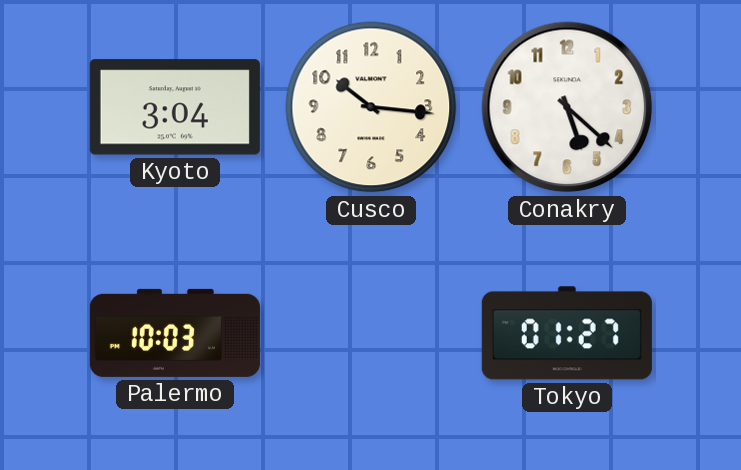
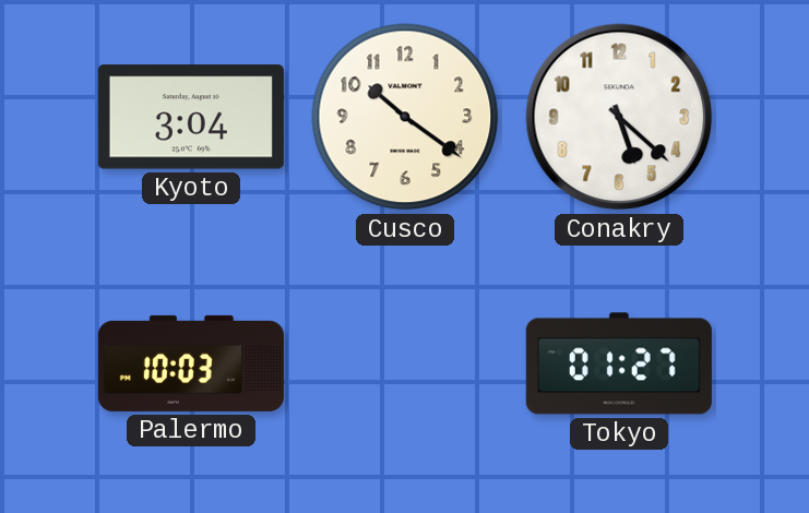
Cusco: 10:16 -> 10:21
